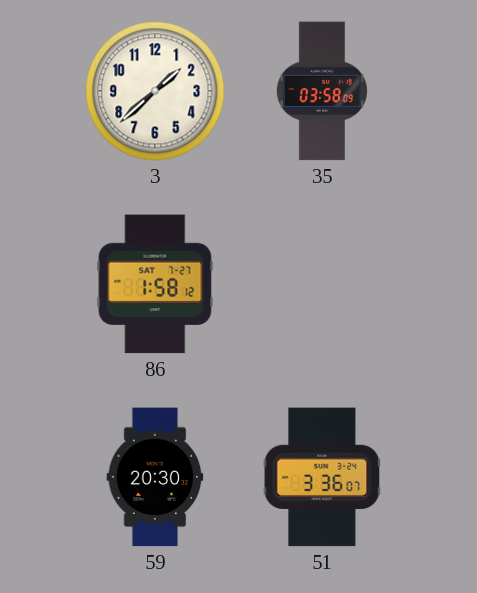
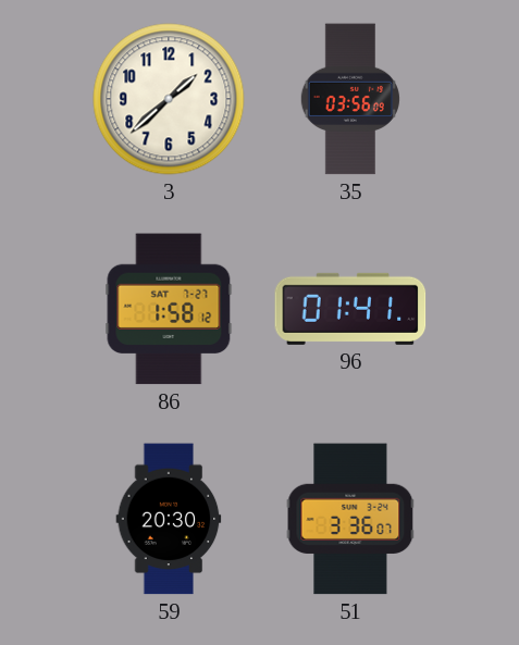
35: 03:58 -> 03:56
96: none -> 01:41
